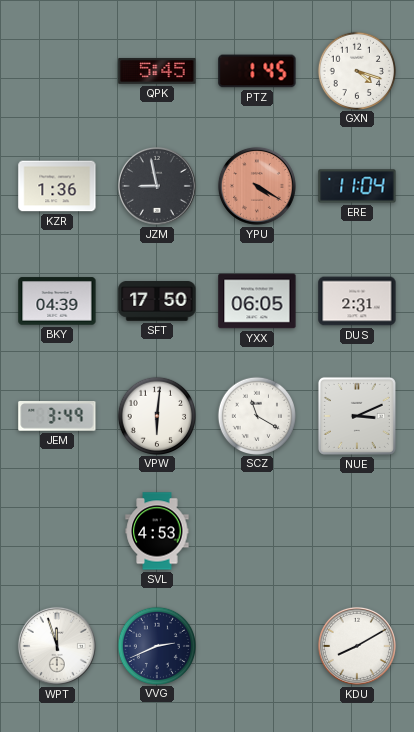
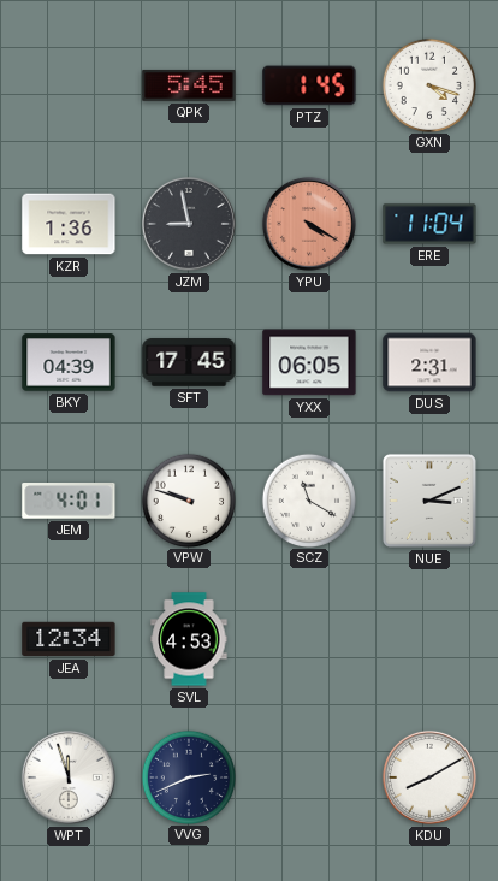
SFT: 17:50 -> 17:45
JEM: 3:49 -> 4:01
VPW: 6:01 -> 9:48
JEA: none -> 12:34
